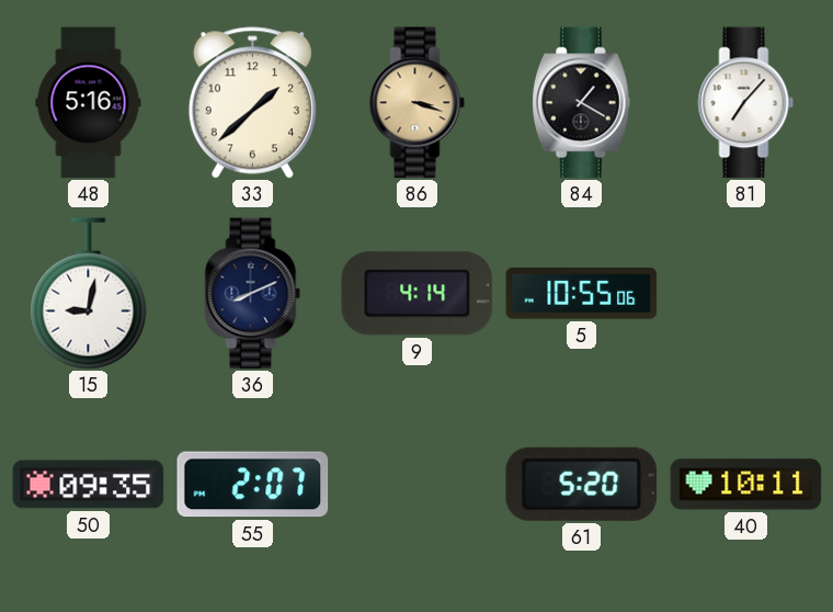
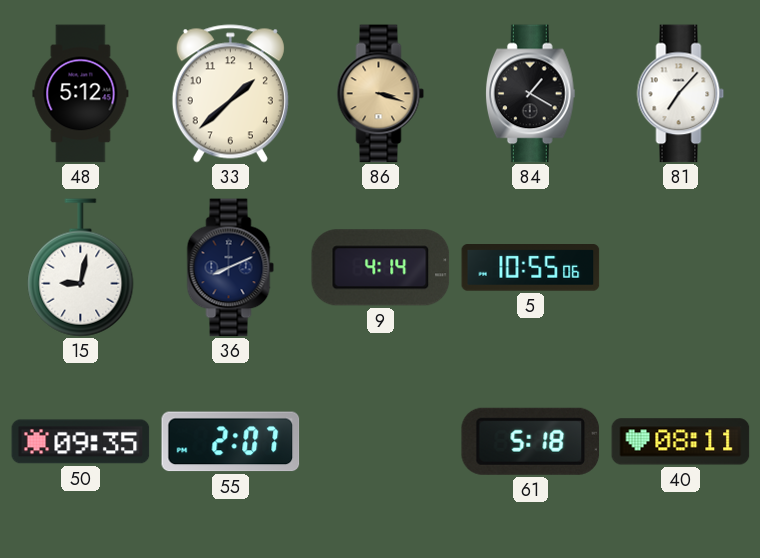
48: 5:16 -> 5:12
61: 5:20 -> 5:18
40: 10:11 -> 08:11
